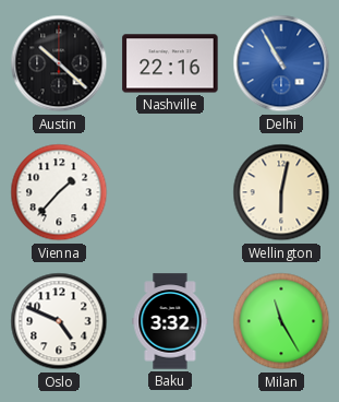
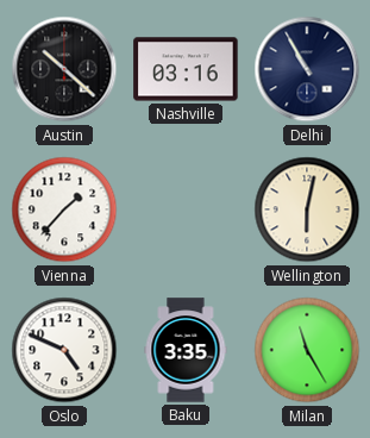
Nashville: 22:16 -> 03:16
Delhi dial: blue -> navy
Baku: 3:32 -> 3:35
